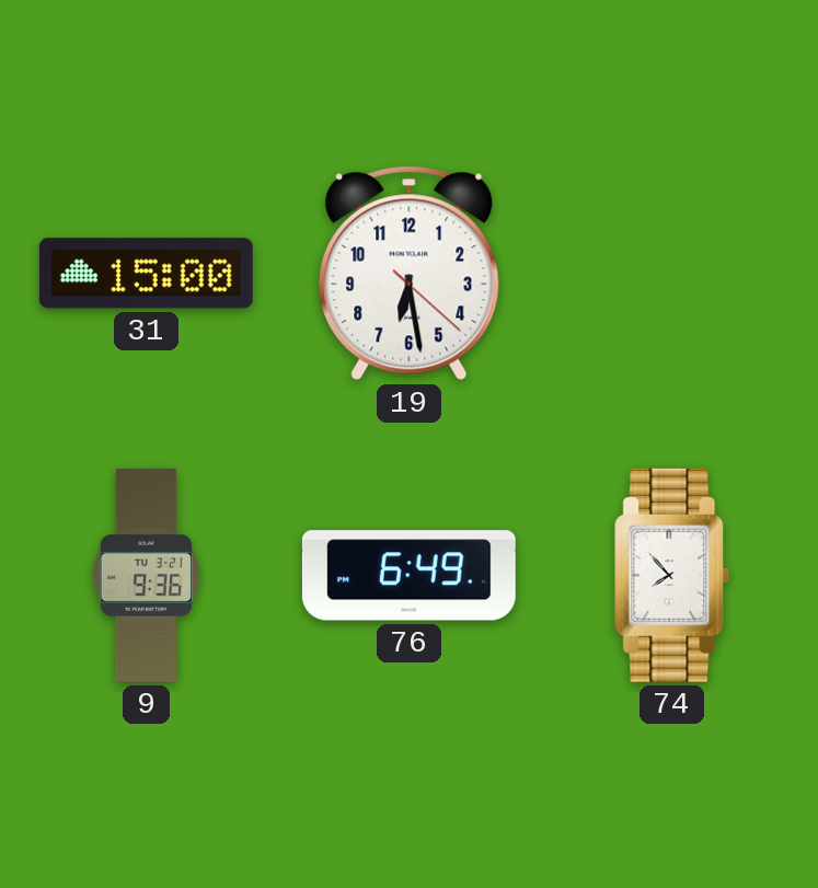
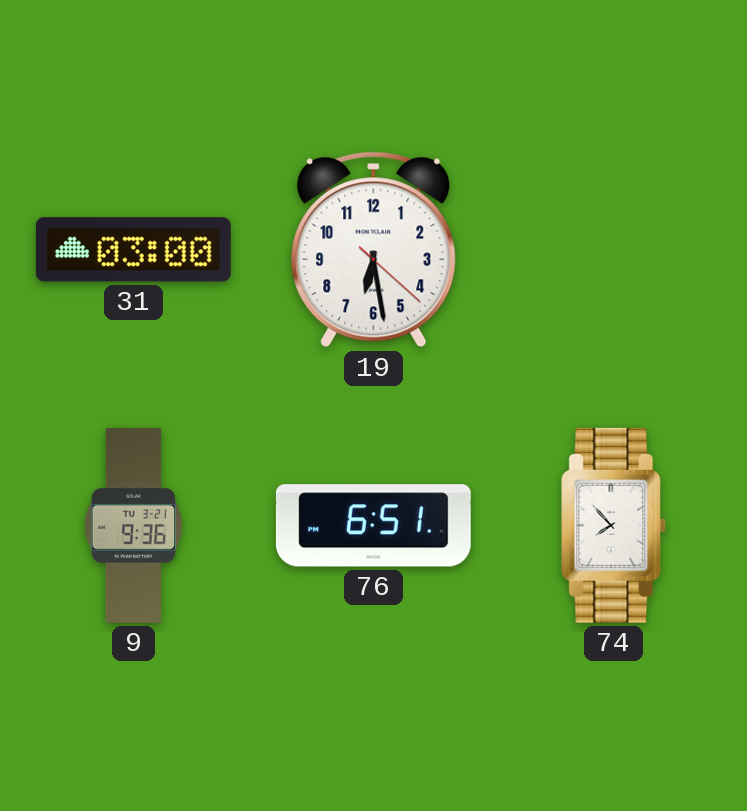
31: 15:00 -> 03:00
76: 6:49 -> 6:51
